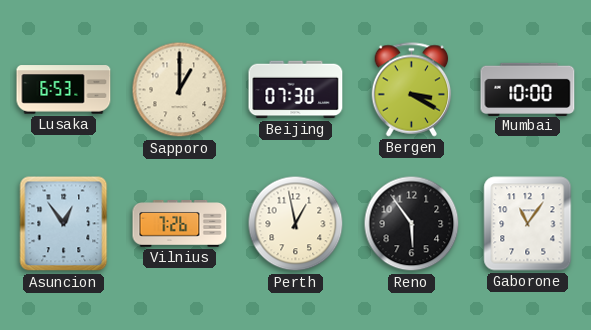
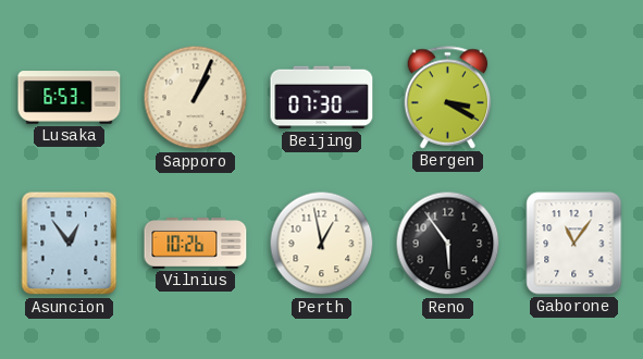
Sapporo: 1:00 -> 1:04
Mumbai: 10:00 -> none
Vilnius: 7:26 -> 10:26
